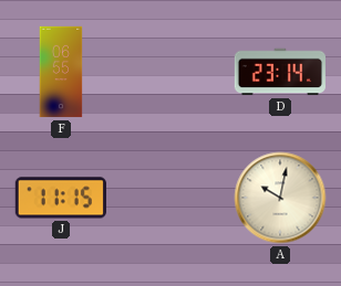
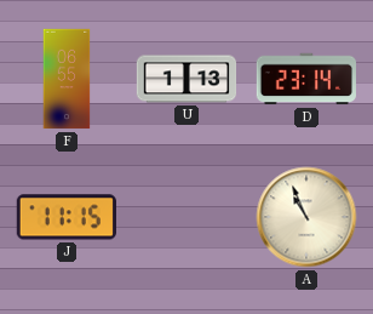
U: none -> 1:13
A: 10:02 -> 10:56
